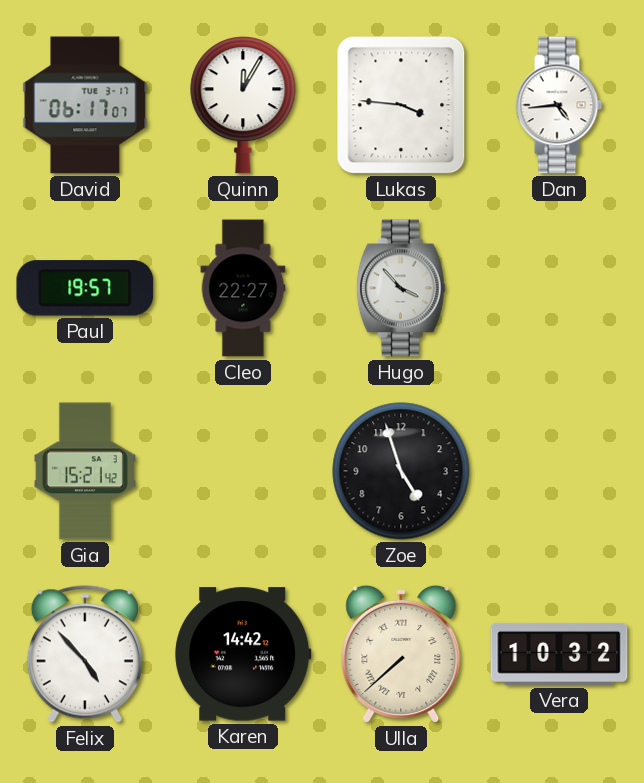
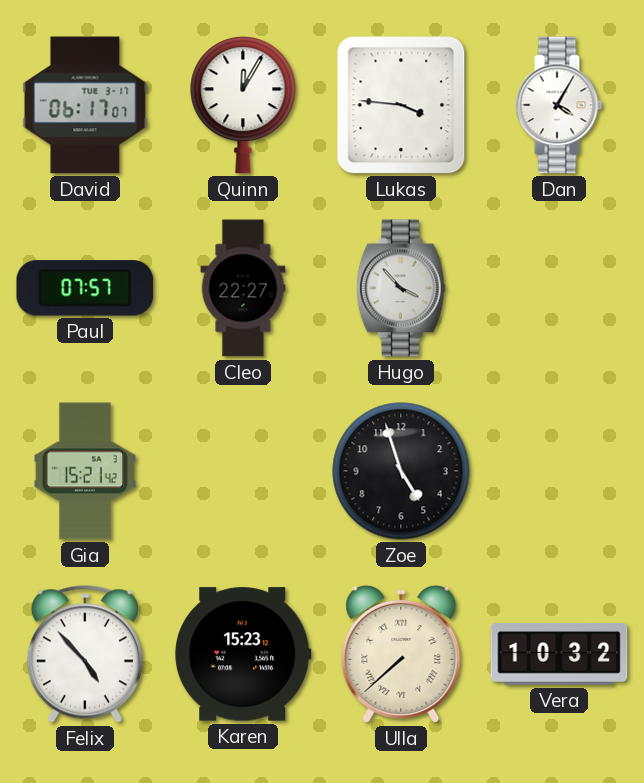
Dan: 4:44 -> 4:05
Paul: 19:57 -> 07:57
Karen: 14:42 -> 15:23
